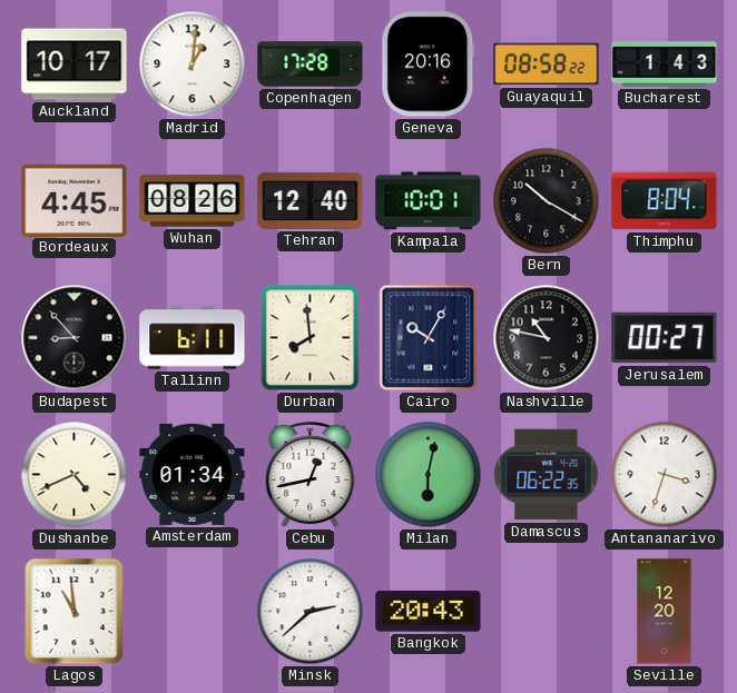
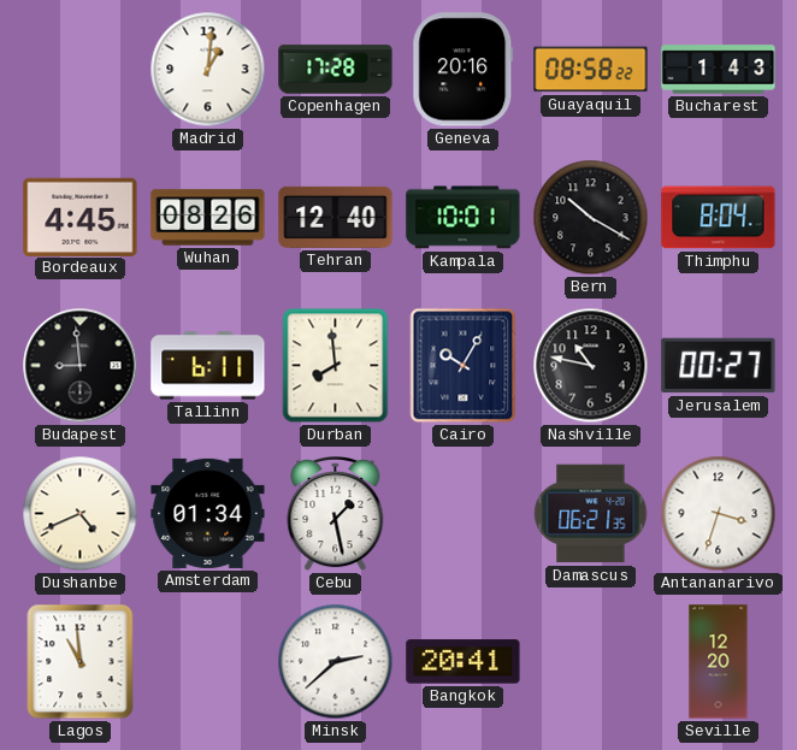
Auckland: 10:17 -> none
Budapest: 8:53 -> 8:59
Cebu: 12:43 -> 1:28
Milan: 6:02 -> none
Damascus: 06:22 -> 06:21
Bangkok: 20:43 -> 20:41
